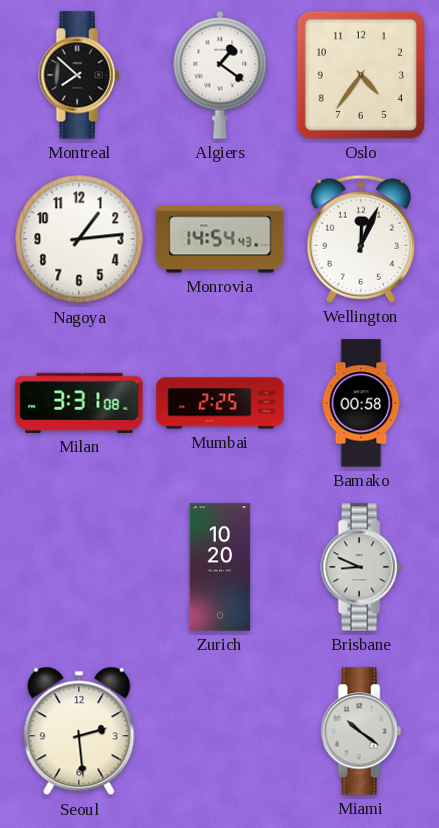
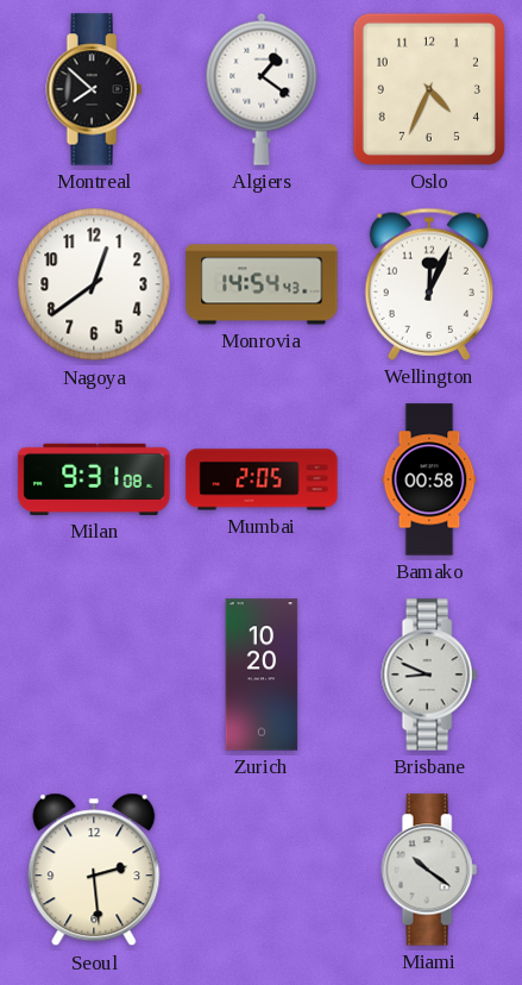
Oslo: 4:36 -> 4:34
Nagoya: 1:14 -> 12:39
Milan: 3:31 -> 9:31
Mumbai: 2:25 -> 2:05
